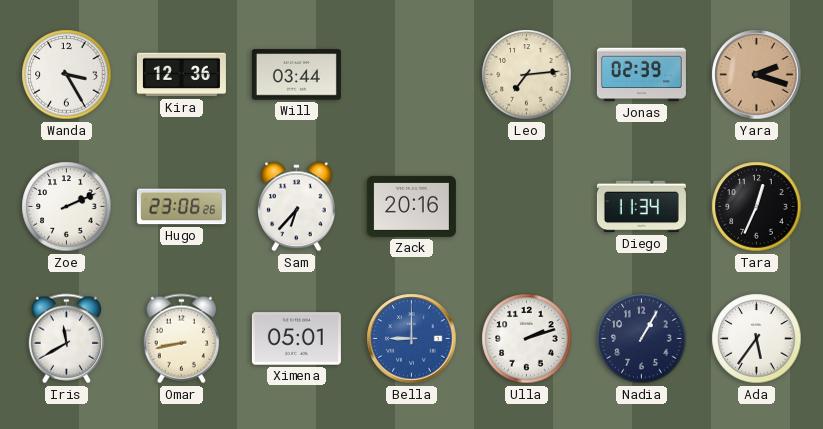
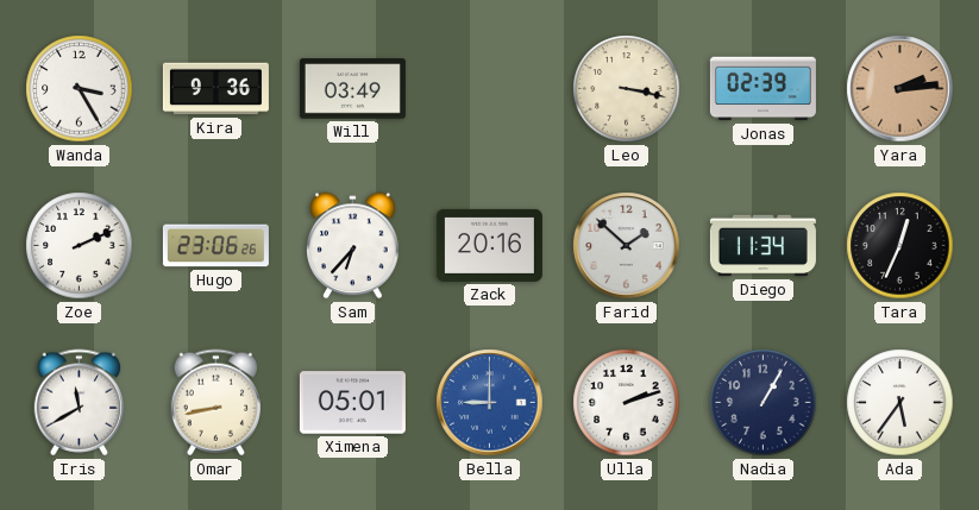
Kira: 12:36 -> 9:36
Will: 03:44 -> 03:49
Leo: 7:14 -> 3:17
Yara: 2:18 -> 2:14
Farid: none -> 1:52
